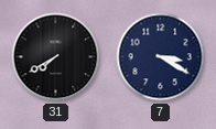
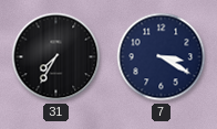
31: 7:40 -> 7:35
